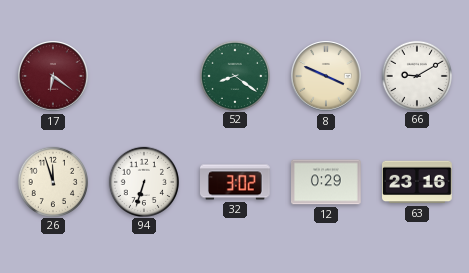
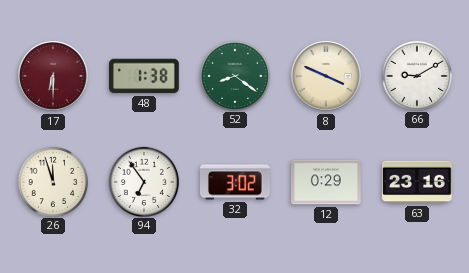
17: 6:21 -> 6:30
48: none -> 1:38
94: 6:33 -> 6:54
